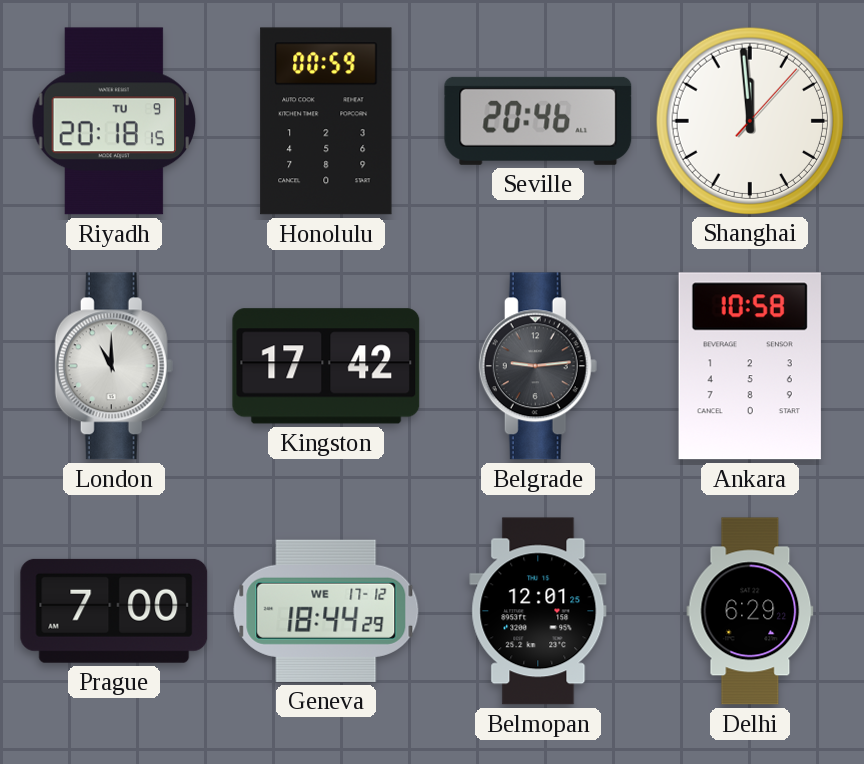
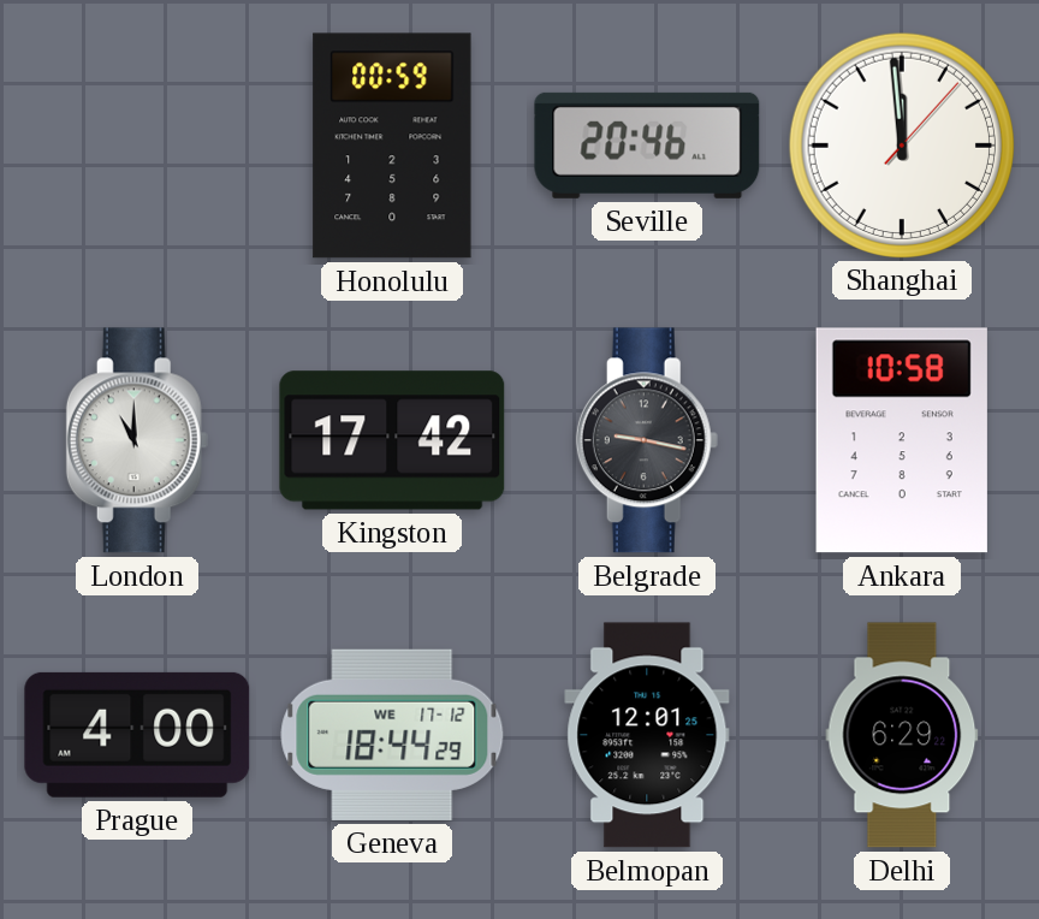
Riyadh: 20:18 -> none
Belgrade: 9:14 -> 9:17
Prague: 7:00 -> 4:00
